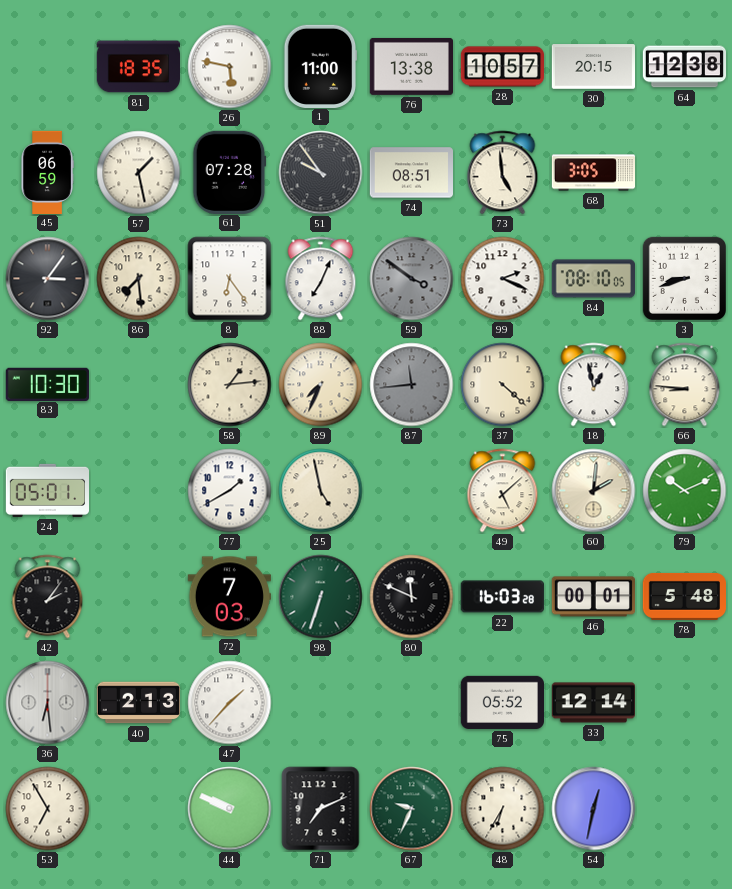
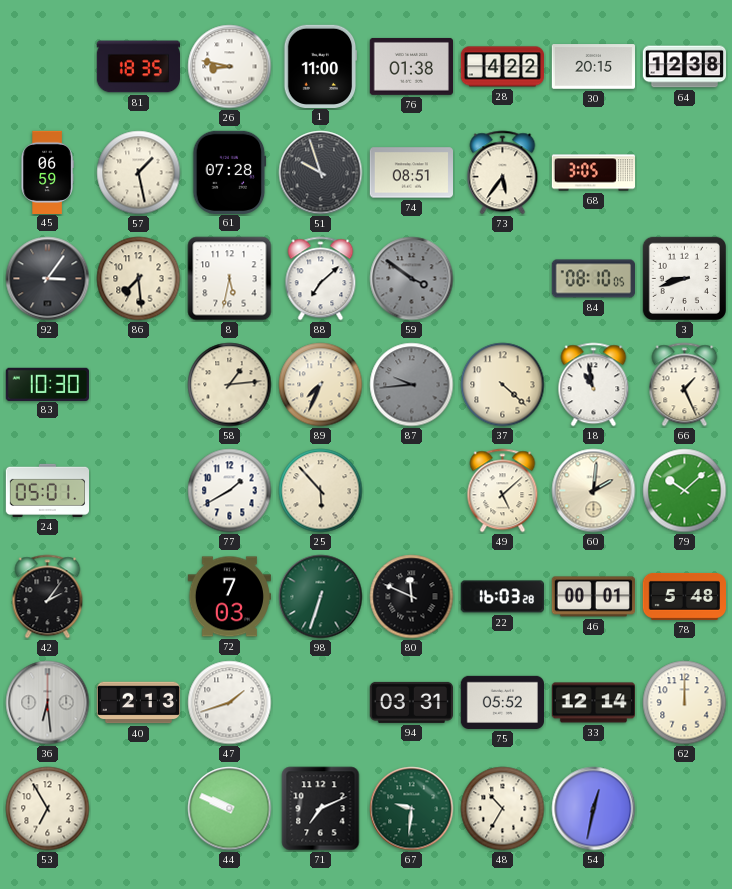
26: 5:47 -> 8:47
76: 13:38 -> 01:38
28: 10:57 -> 4:22
51: 9:54 -> 9:57
73: 4:59 -> 5:36
8: 6:24 -> 5:32
88: 7:04 -> 7:08
99: 2:19 -> none
87: 11:44 -> 9:44
18: 12:58 -> 10:58
66: 8:46 -> 1:26
25: 4:58 -> 5:53
79: 10:11 -> 10:08
47: 1:37 -> 1:42
94: none -> 03:31
62: none -> 12:00
67: 9:34 -> 9:31
48: 6:35 -> 10:35
